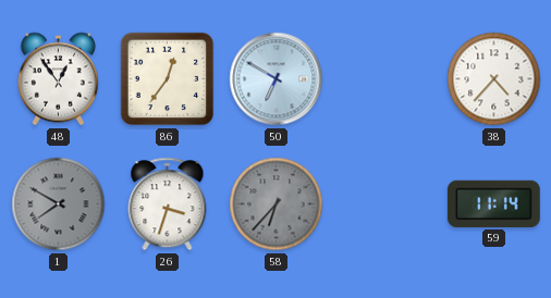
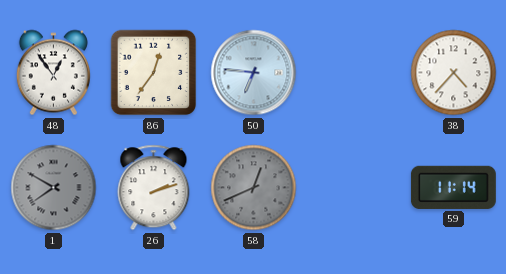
50: 6:50 -> 6:46
26: 3:33 -> 2:12
58: 6:37 -> 12:41
